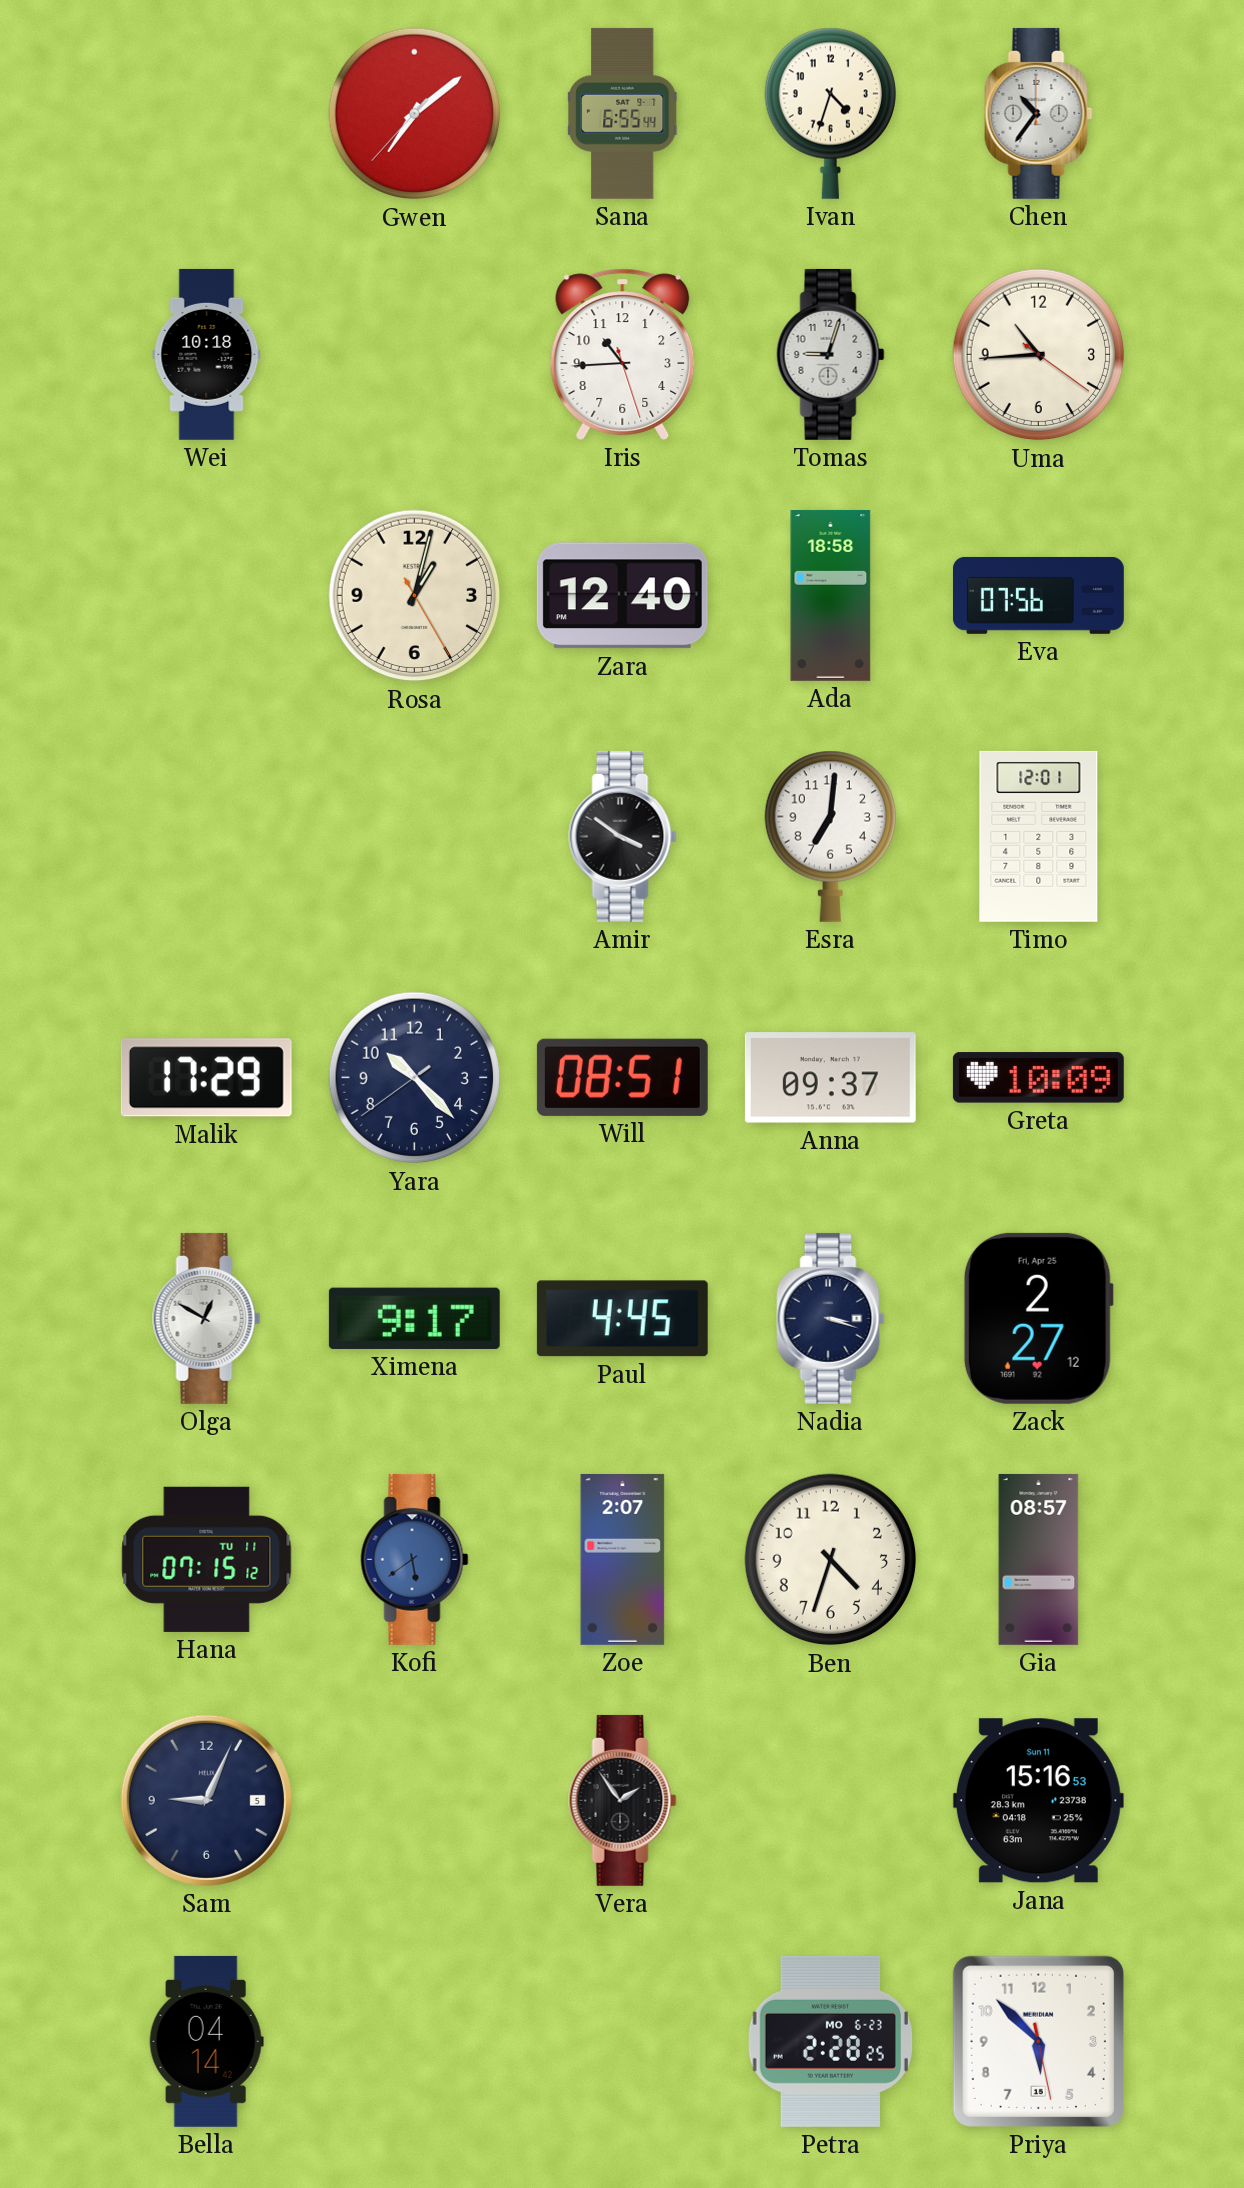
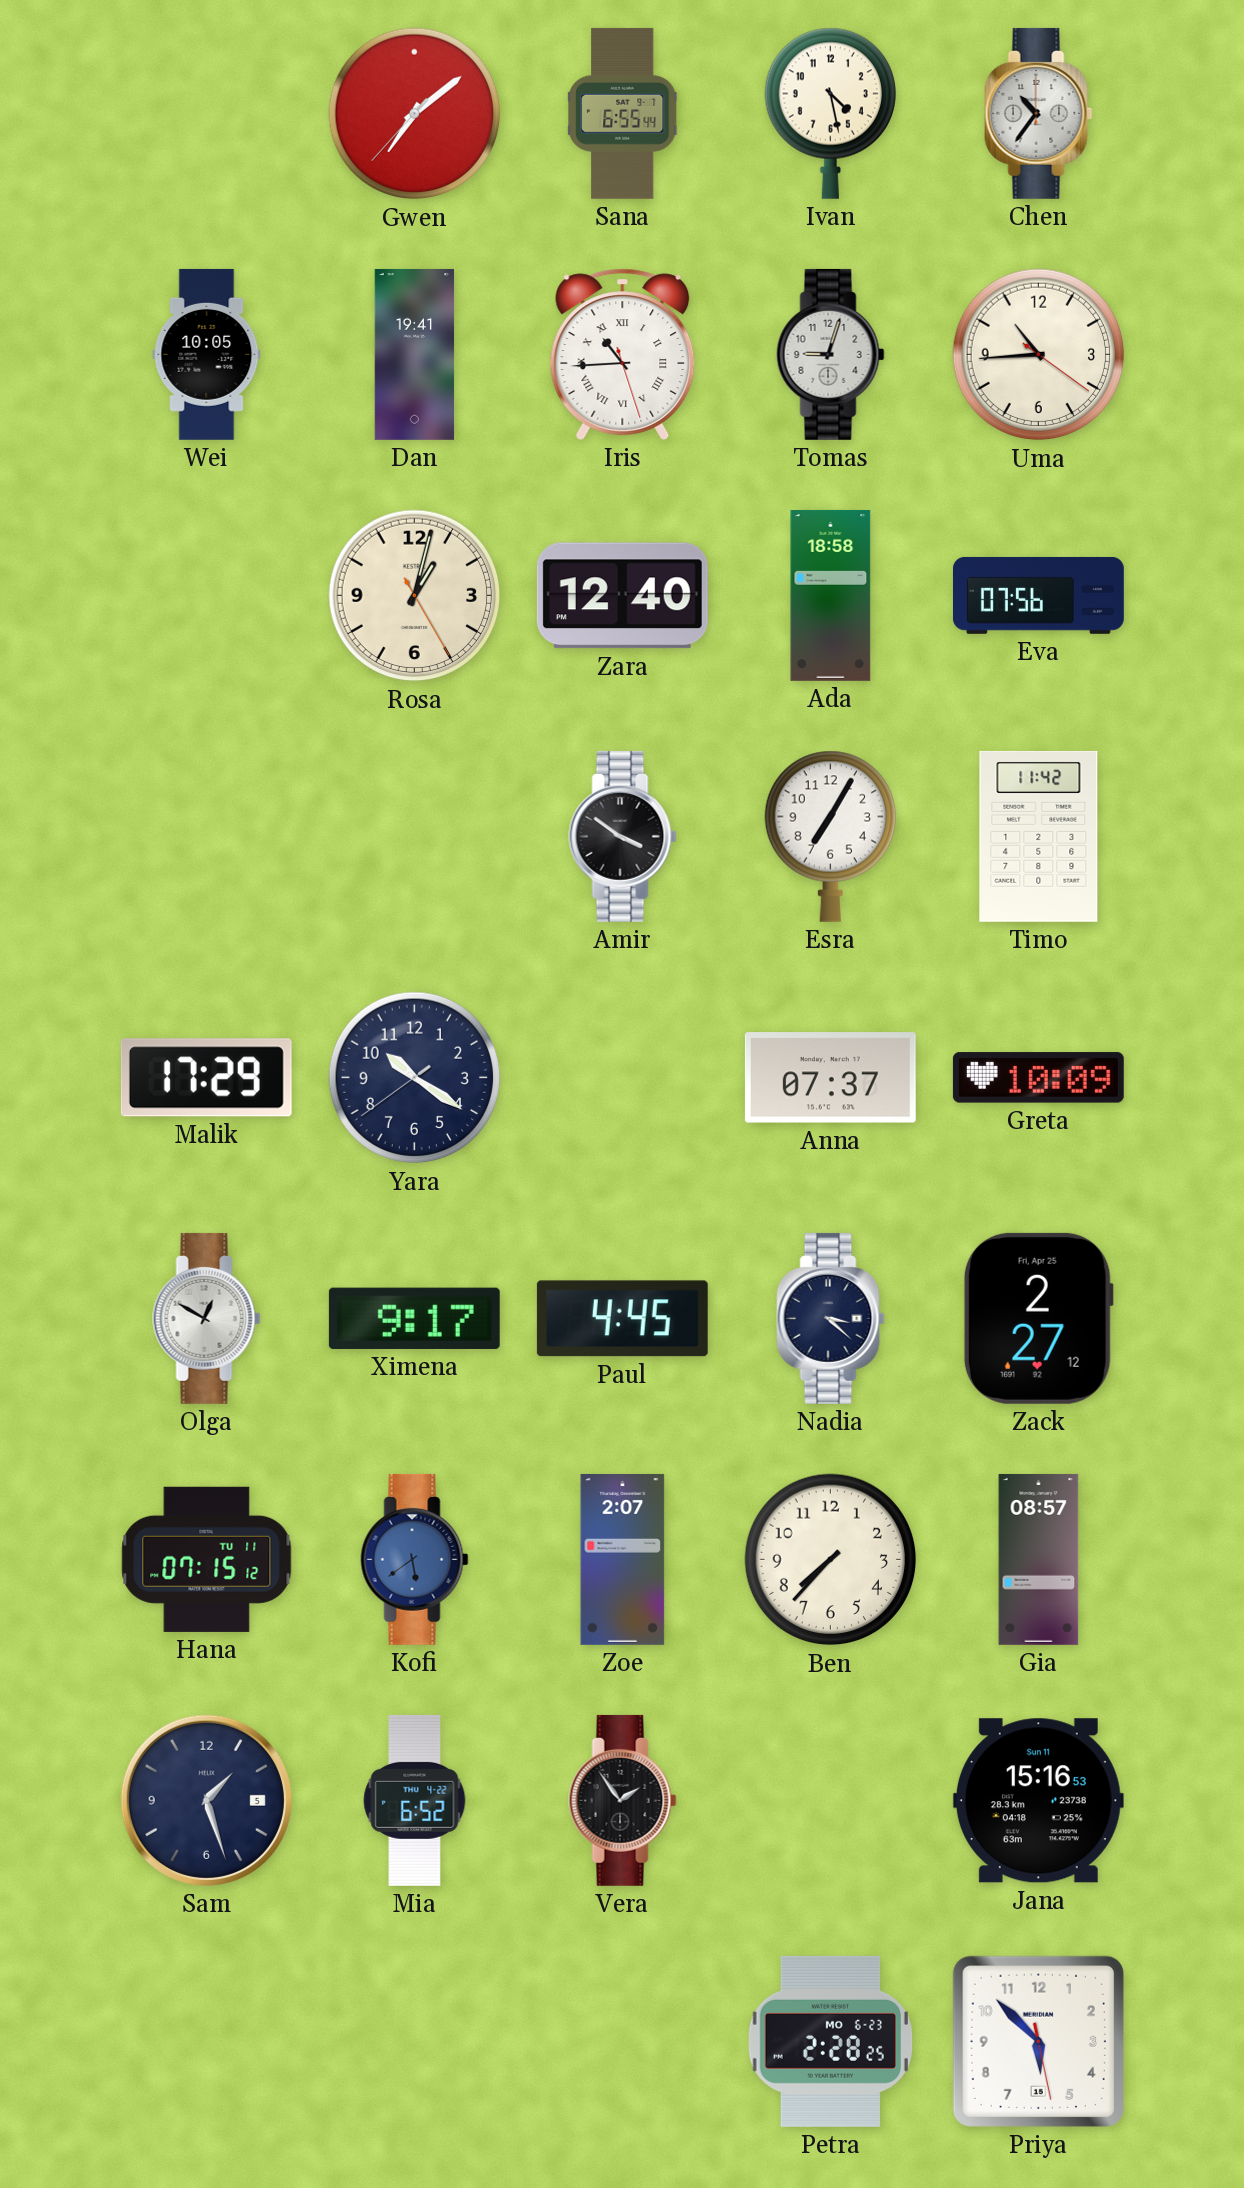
Ivan: 4:33 -> 4:28
Wei: 10:18 -> 10:05
Dan: none -> 19:41
Iris numerals: Arabic -> Roman
Esra: 7:01 -> 7:05
Timo: 12:01 -> 11:42
Yara: 10:22 -> 10:20
Will: 08:51 -> none
Anna: 09:37 -> 07:37
Nadia: 3:18 -> 3:22
Ben: 4:33 -> 7:37
Sam: 9:04 -> 1:27
Mia: none -> 6:52
Bella: 04:14 -> none
